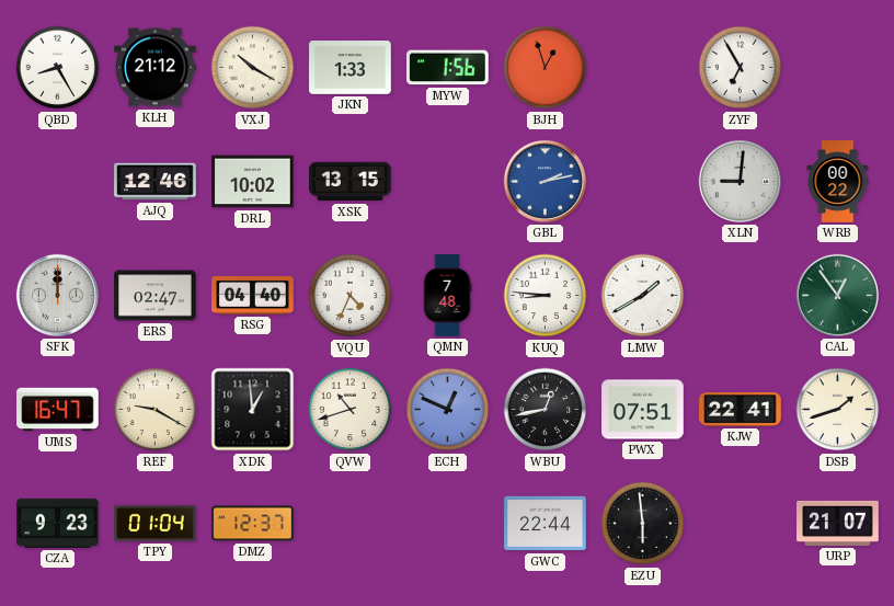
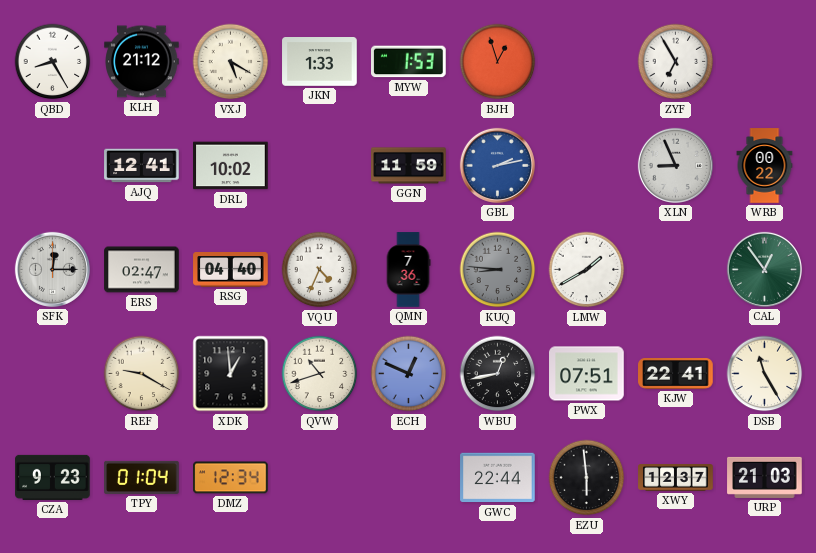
VXJ: 10:20 -> 5:20
MYW: 1:56 -> 1:53
AJQ: 12:46 -> 12:41
XSK: 13:15 -> none
GGN: none -> 11:59
XLN: 9:01 -> 8:56
SFK: 12:00 -> 12:15
QMN: 7:48 -> 7:36
KUQ dial: white -> grey
UMS: 16:47 -> none
DSB: 1:42 -> 11:25
DMZ: 12:37 -> 12:34
XWY: none -> 12:37
URP: 21:07 -> 21:03
